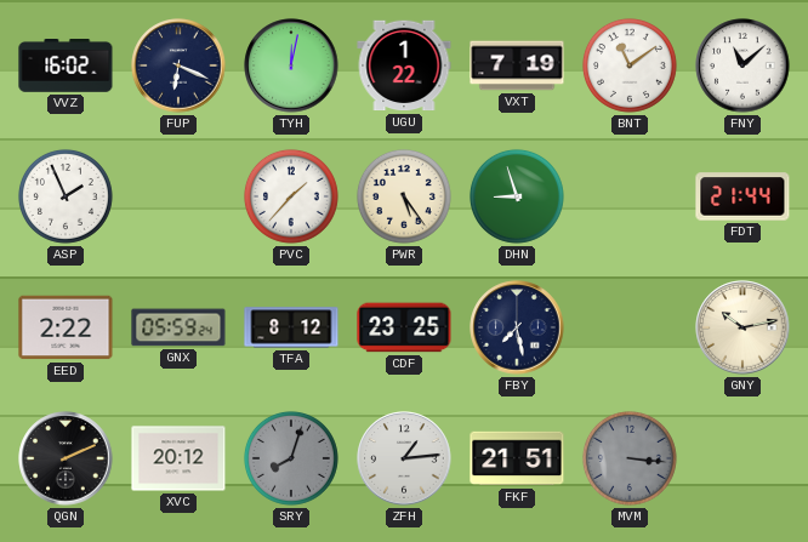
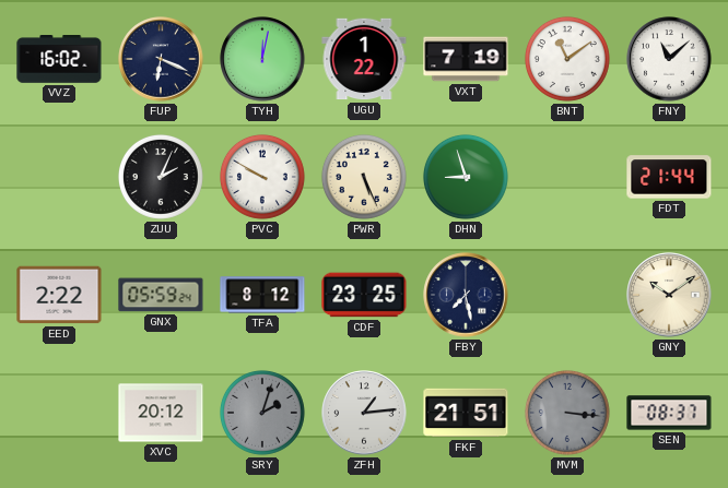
ASP: 1:56 -> none
ZUU: none -> 2:04
PVC: 1:37 -> 9:50
PWR: 5:24 -> 5:26
GNY: 10:13 -> 10:09
QGN: 2:11 -> none
SRY: 8:03 -> 2:03
SEN: none -> 08:37
